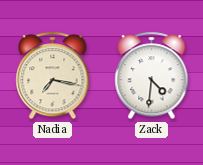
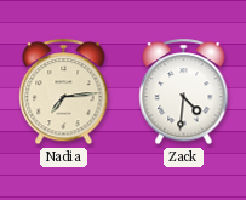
Nadia: 7:17 -> 7:14
